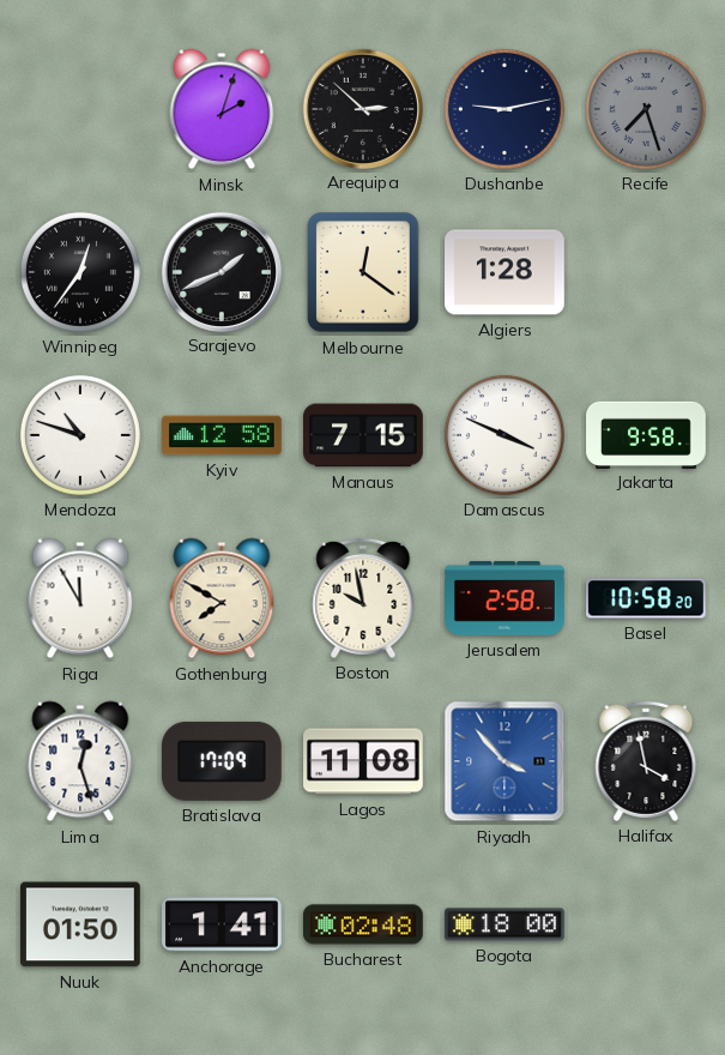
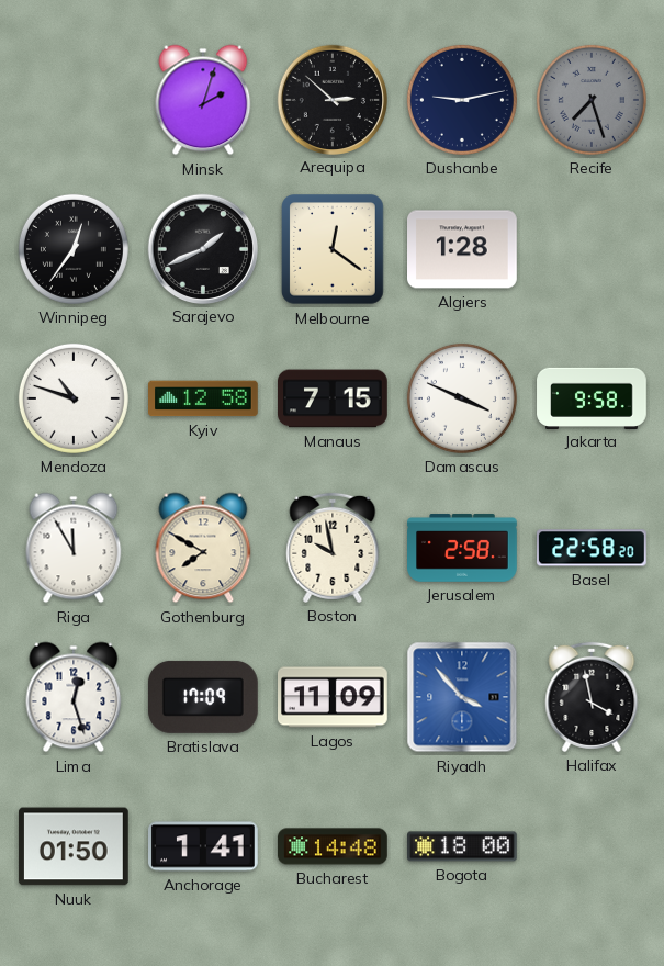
Basel: 10:58 -> 22:58
Lagos: 11:08 -> 11:09
Bucharest: 02:48 -> 14:48
